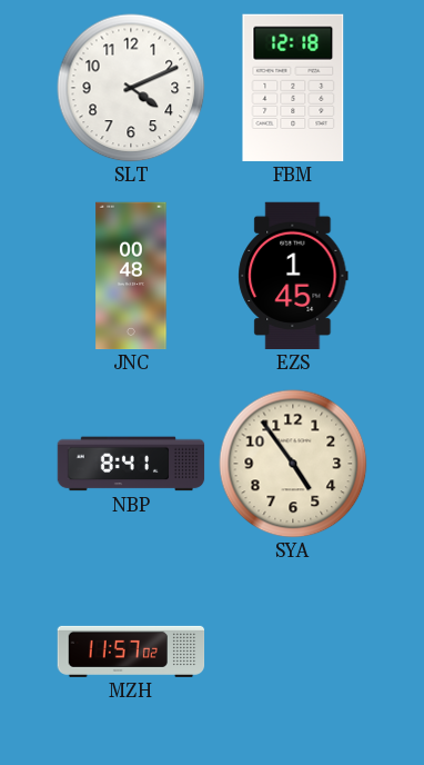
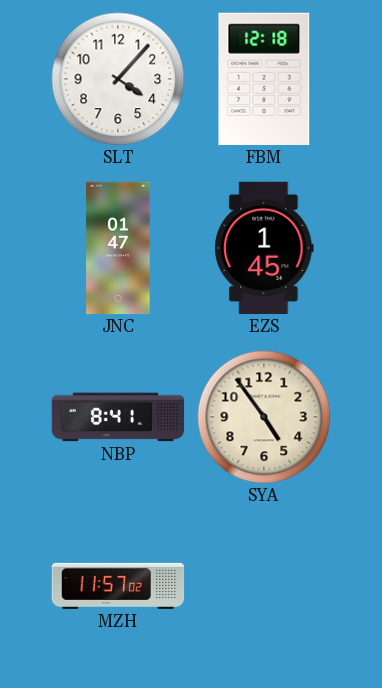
SLT: 4:11 -> 4:07
JNC: 00:48 -> 01:47
